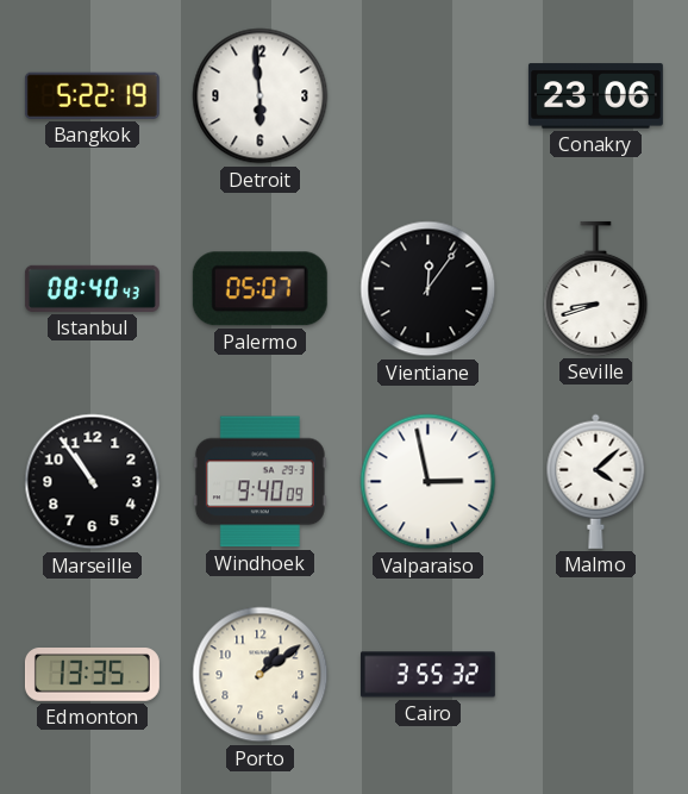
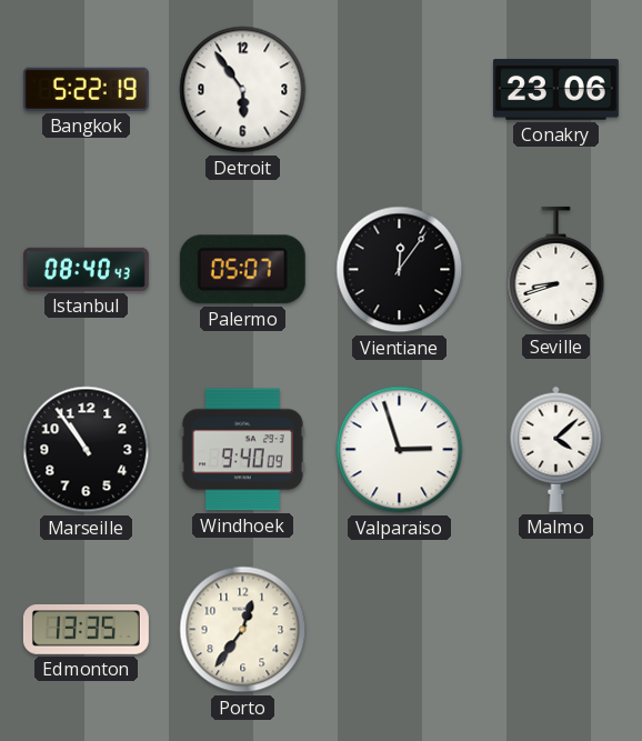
Detroit: 5:59 -> 5:54
Valparaiso: 2:58 -> 2:57
Porto: 1:09 -> 12:36
Cairo: 3:55 -> none
